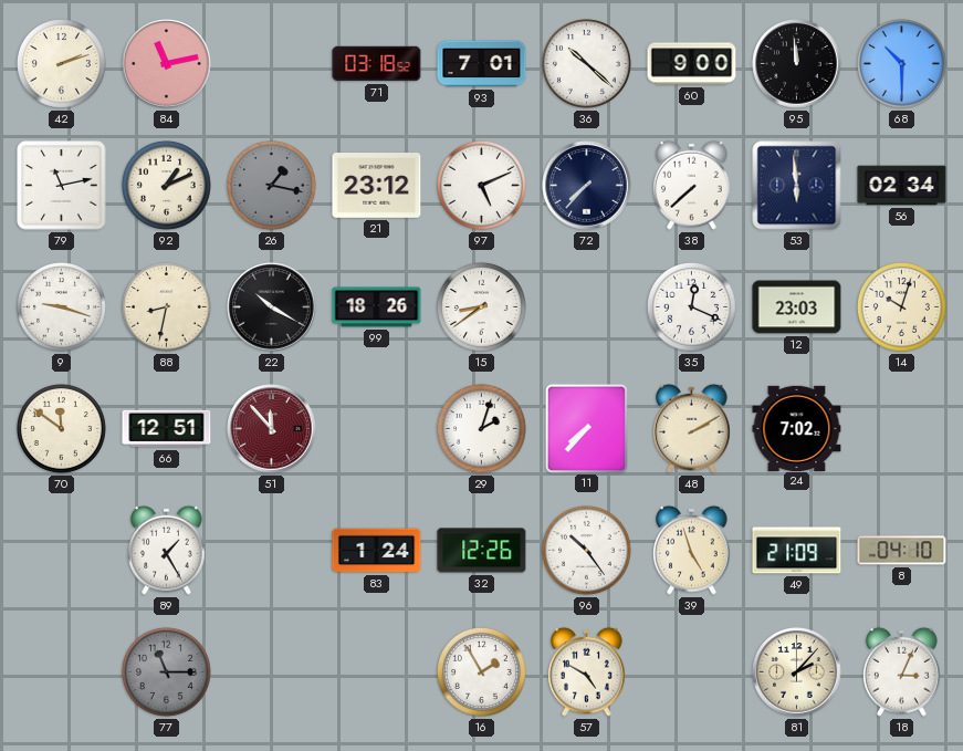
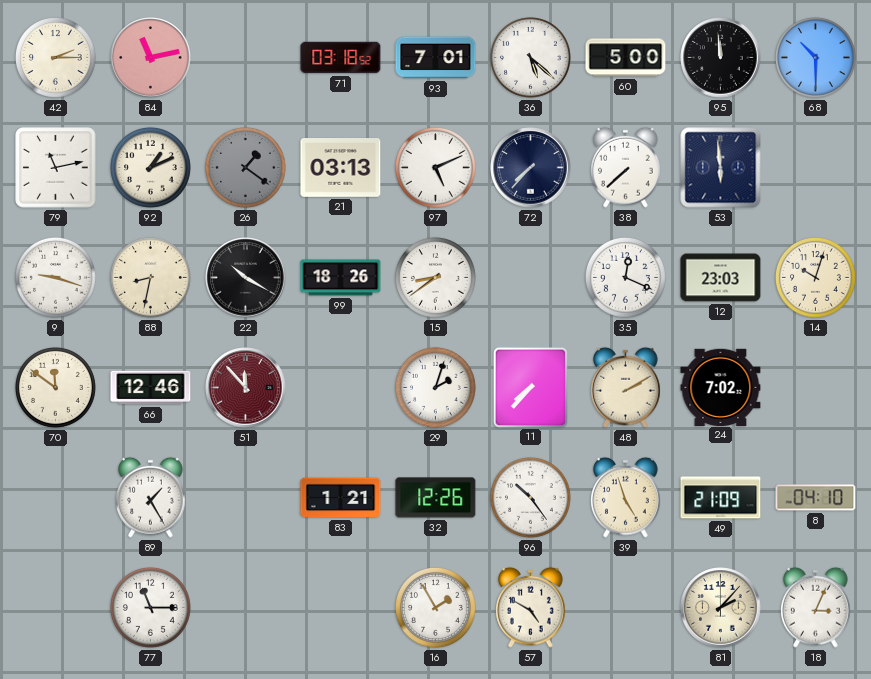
42: 2:12 -> 2:15
36: 10:22 -> 5:22
60: 9:00 -> 5:00
26: 1:17 -> 1:21
21: 23:12 -> 03:13
56: 02:34 -> none
66: 12:51 -> 12:46
83: 1:24 -> 1:21
77 dial: grey -> white
